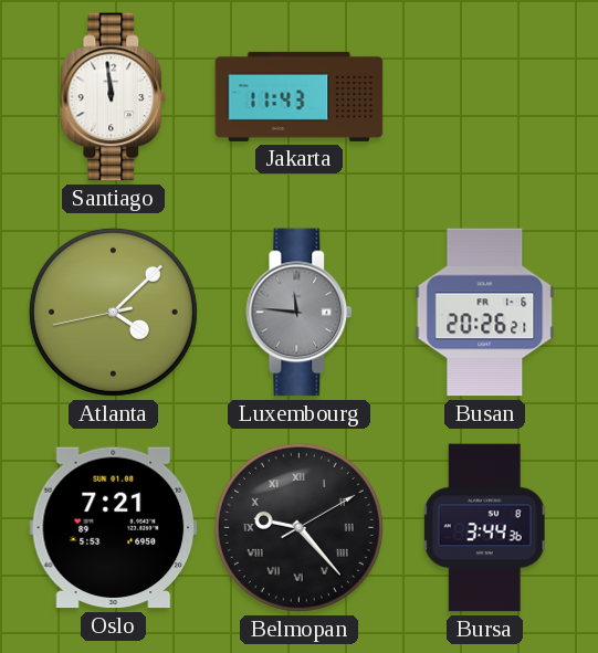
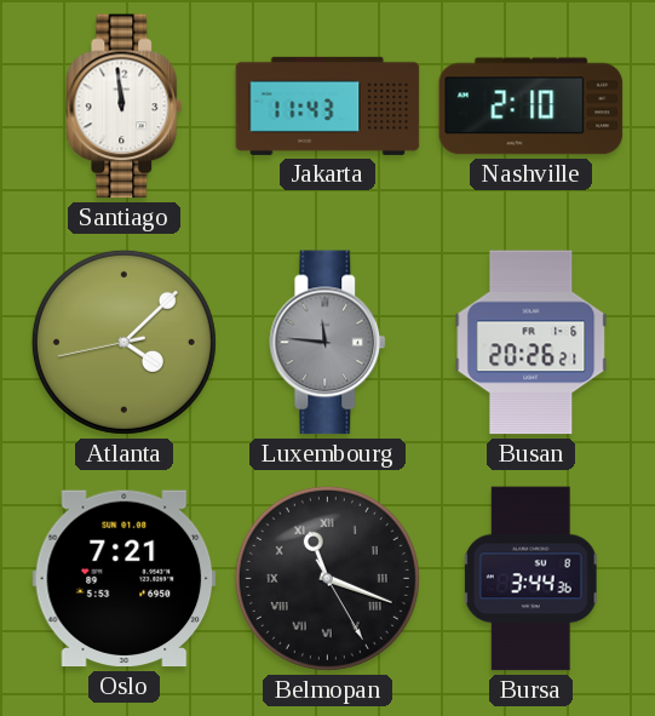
Nashville: none -> 2:10
Belmopan: 9:23 -> 11:18
